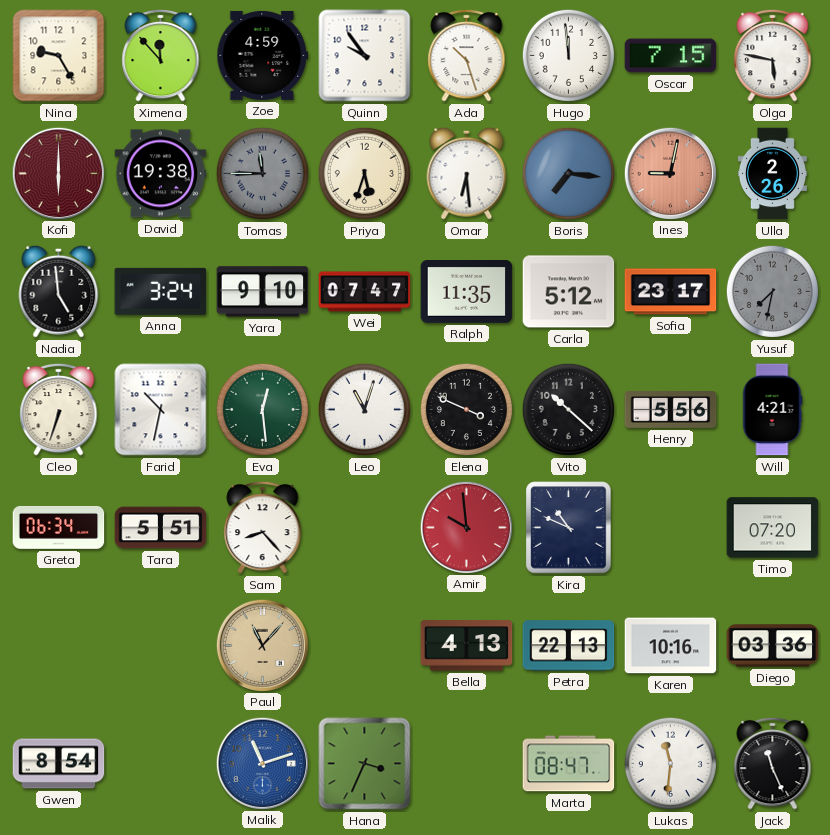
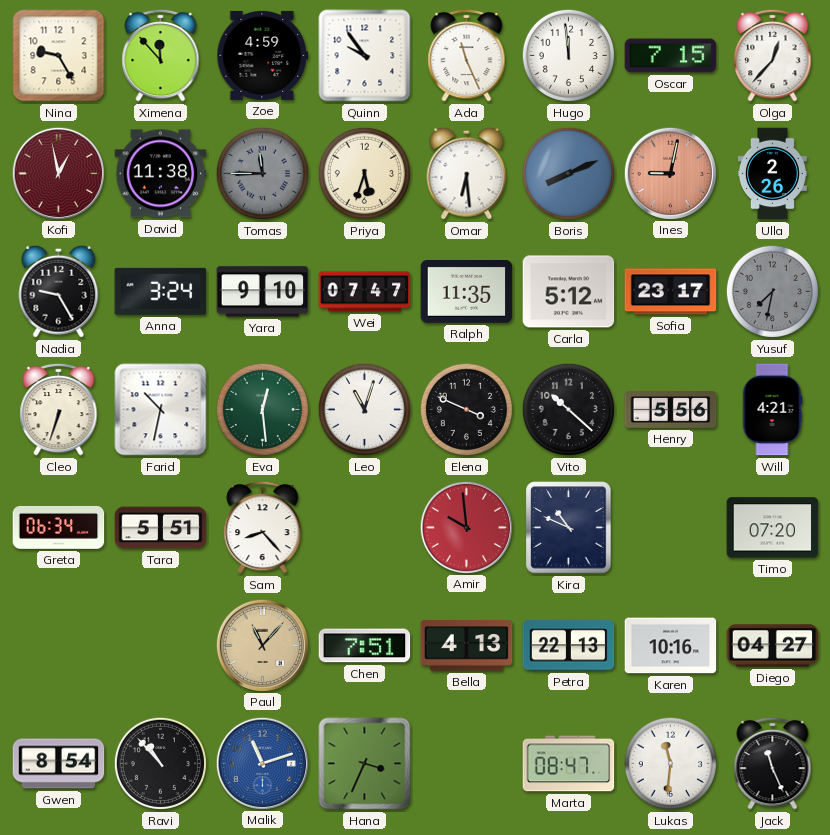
Ada: 10:27 -> 11:26
Olga: 5:47 -> 12:37
Kofi: 6:00 -> 12:58
David: 19:38 -> 11:38
Boris: 7:16 -> 8:11
Nadia: 4:59 -> 9:25
Chen: none -> 7:51
Diego: 03:36 -> 04:27
Ravi: none -> 10:53
